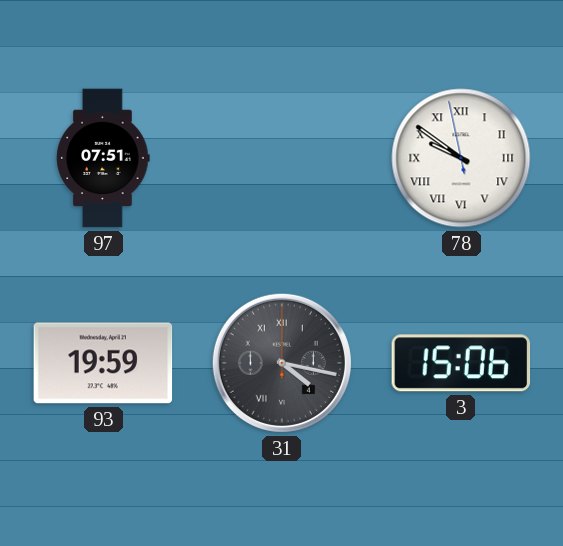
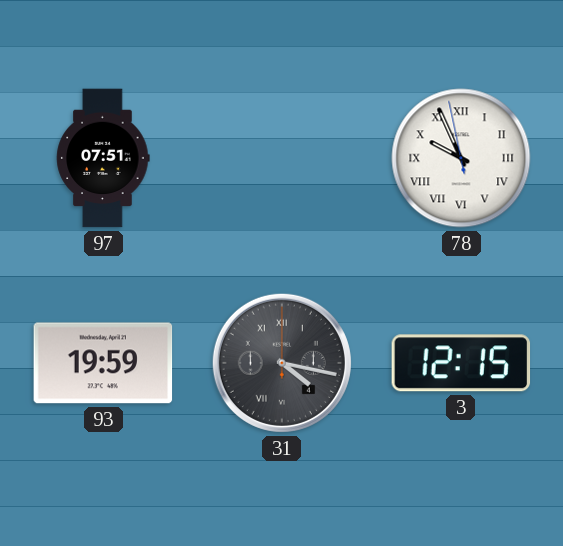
78: 9:50 -> 9:55
3: 15:06 -> 12:15
